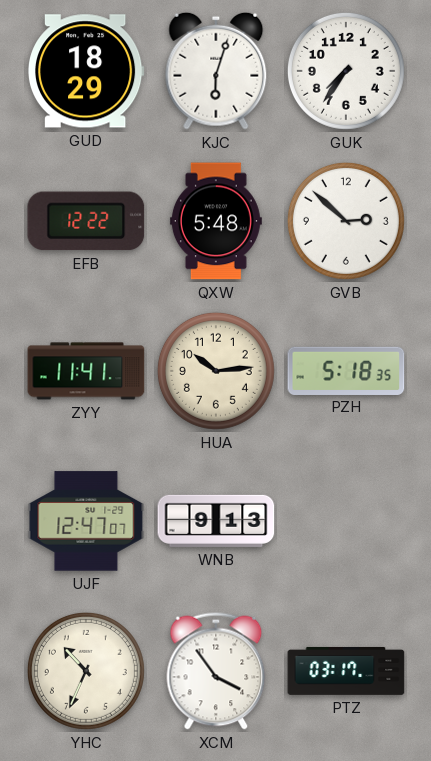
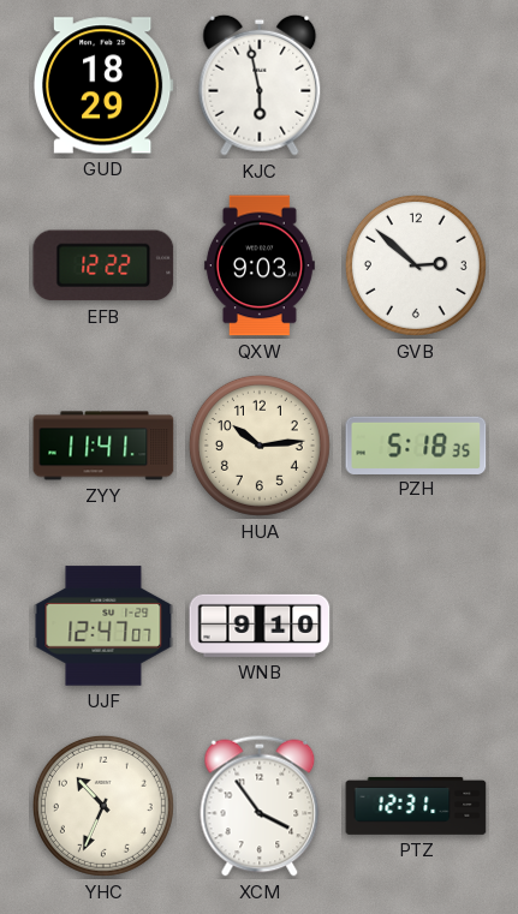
KJC: 6:03 -> 5:58
GUK: 7:36 -> none
QXW: 5:48 -> 9:03
WNB: 9:13 -> 9:10
PTZ: 03:17 -> 12:31
